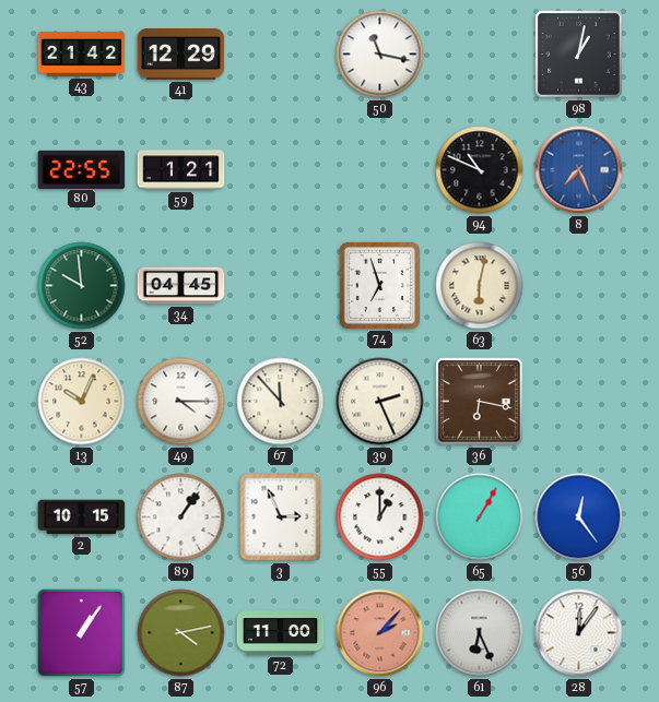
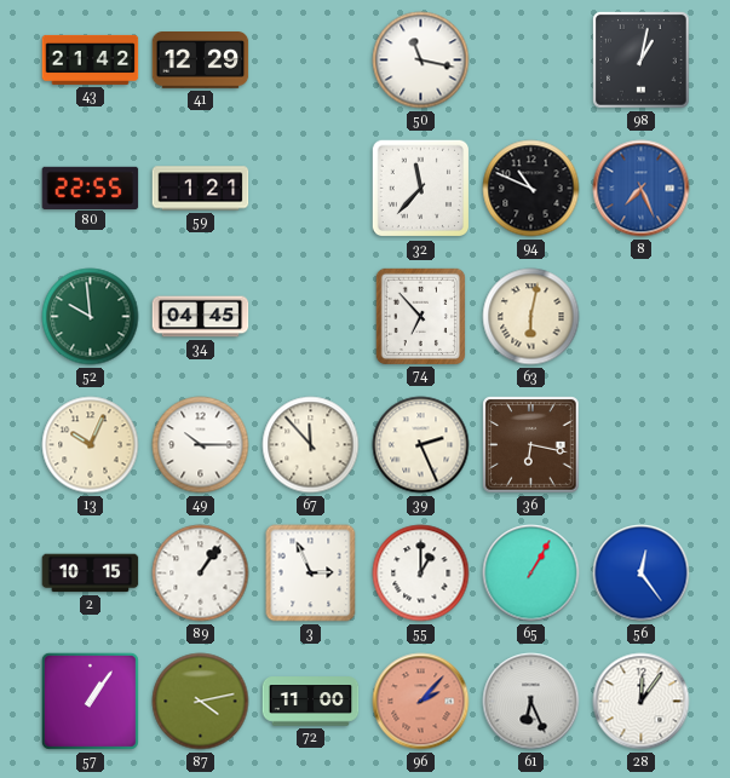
32: none -> 11:37
74: 6:57 -> 6:53
49: 4:15 -> 10:15
